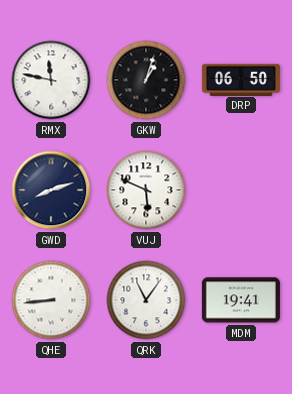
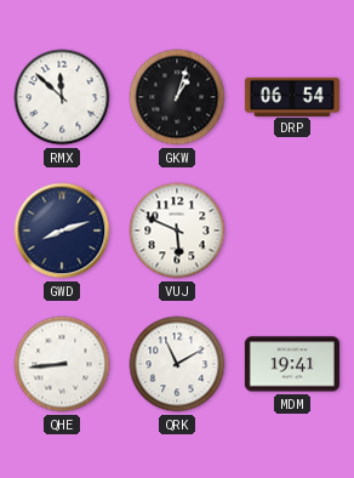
RMX: 11:47 -> 11:52
DRP: 06:50 -> 06:54
QRK: 11:06 -> 11:10
